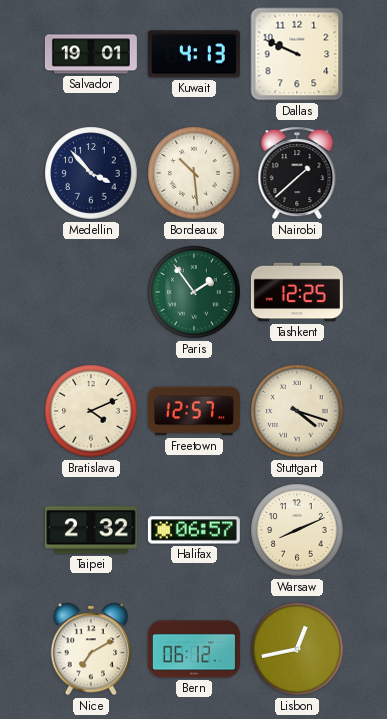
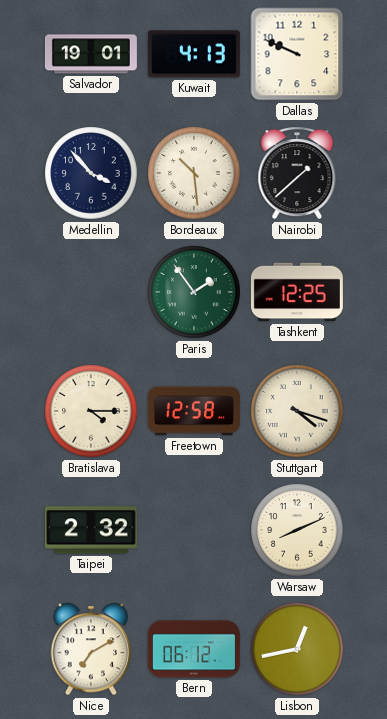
Bratislava: 4:11 -> 4:15
Freetown: 12:57 -> 12:58
Halifax: 06:57 -> none
